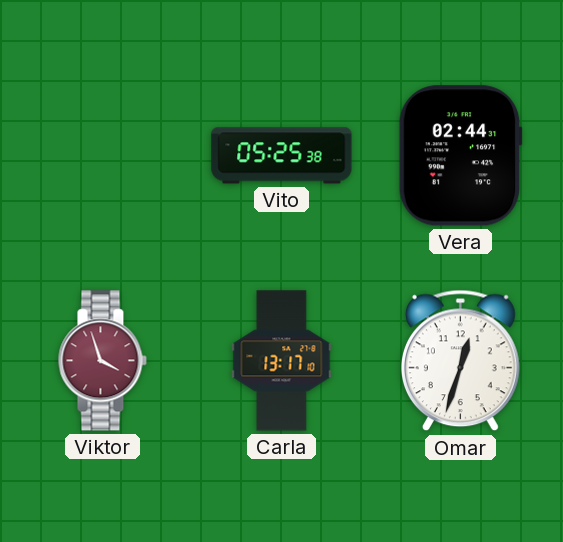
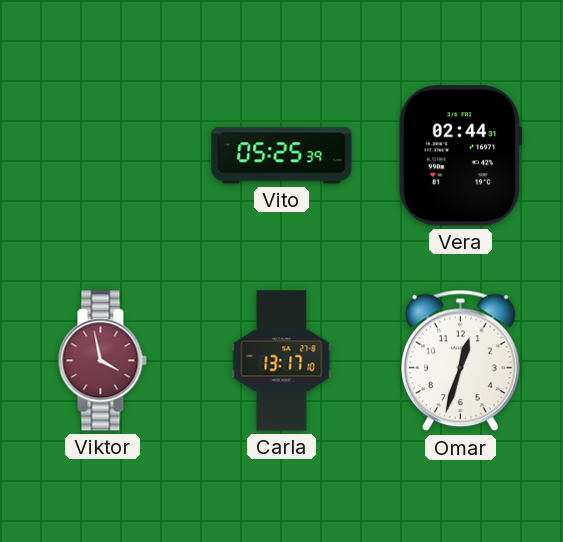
Vito: 05:25:38 -> 05:25:39
Viktor: 3:57 -> 3:58
